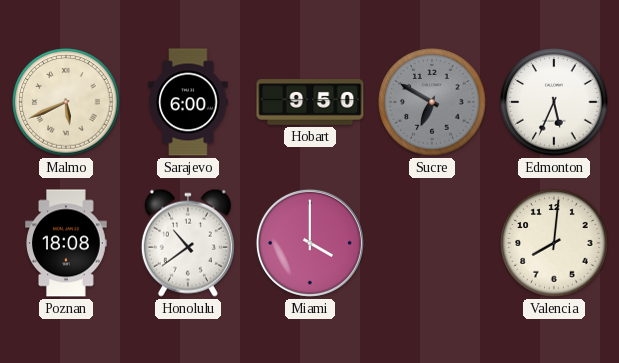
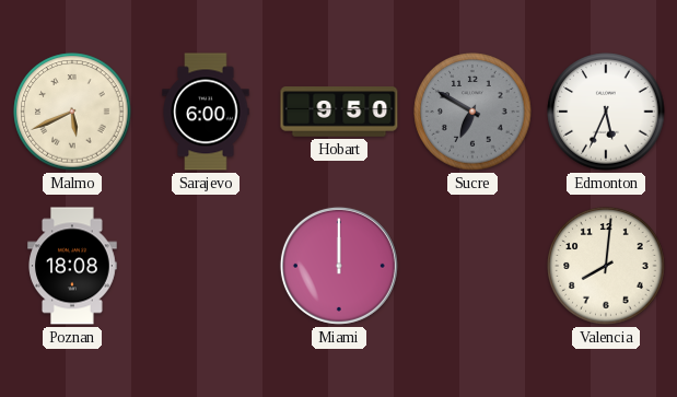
Honolulu: 10:39 -> none
Miami: 4:00 -> 12:00
